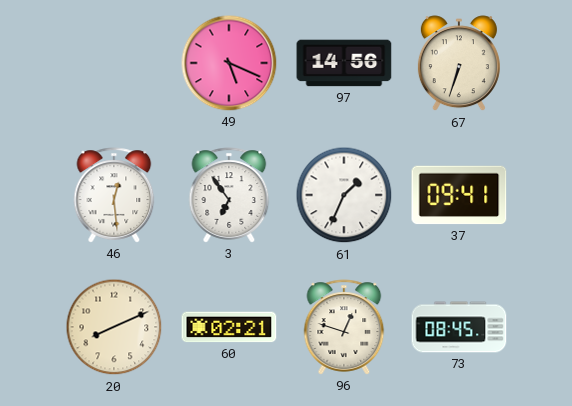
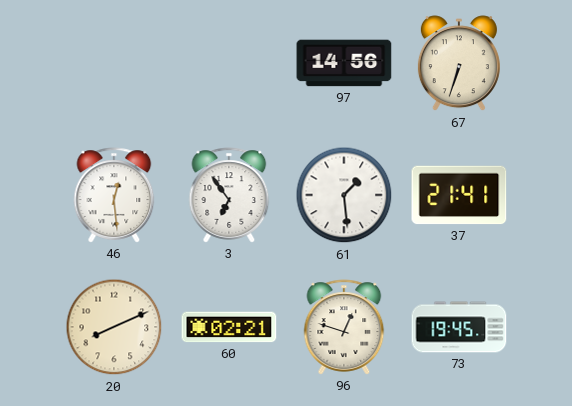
49: 5:19 -> none
61: 1:34 -> 1:29
37: 09:41 -> 21:41
73: 08:45 -> 19:45
